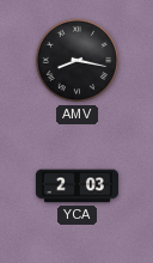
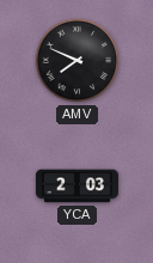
AMV: 8:17 -> 7:49
